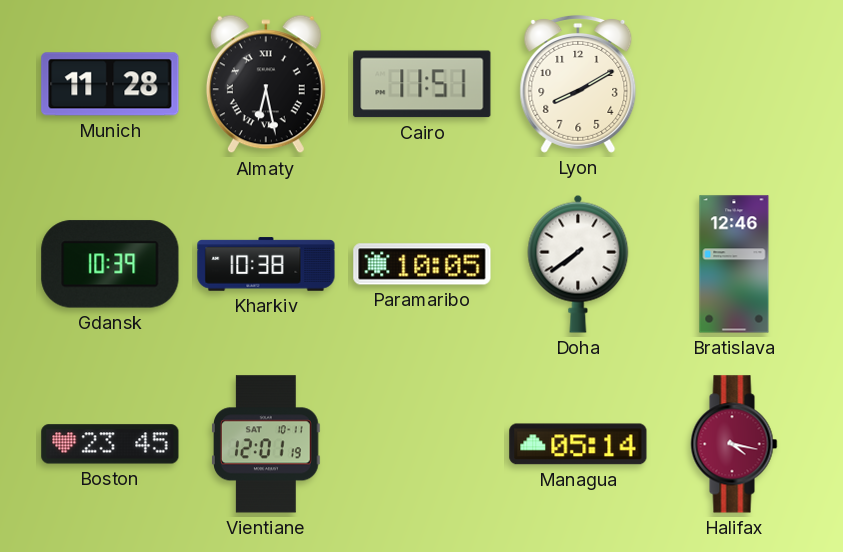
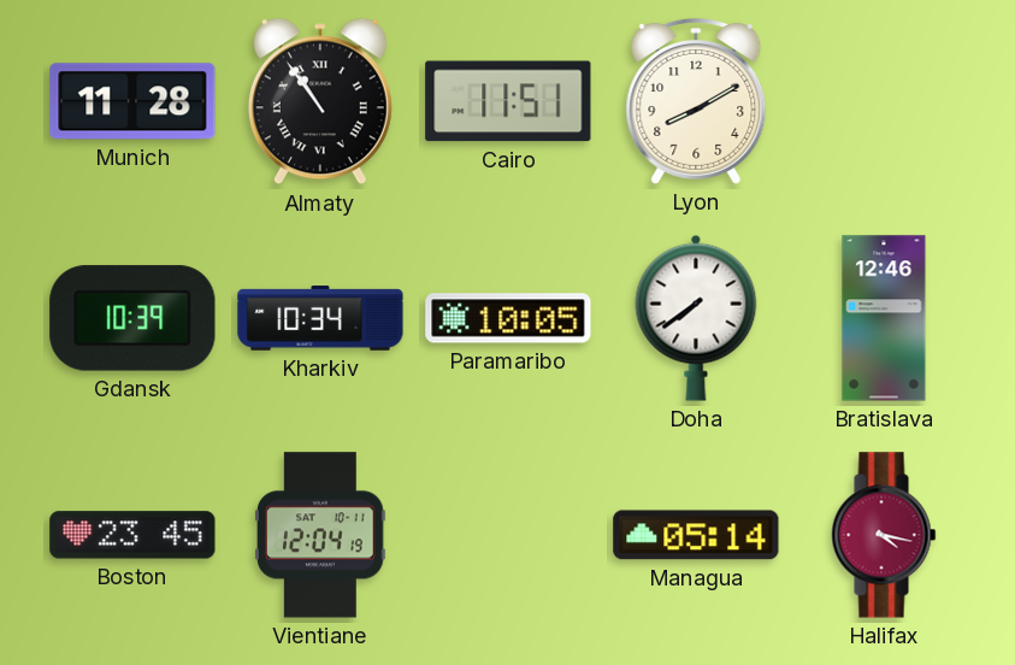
Almaty: 6:28 -> 10:54
Kharkiv: 10:38 -> 10:34
Vientiane: 12:01 -> 12:04
